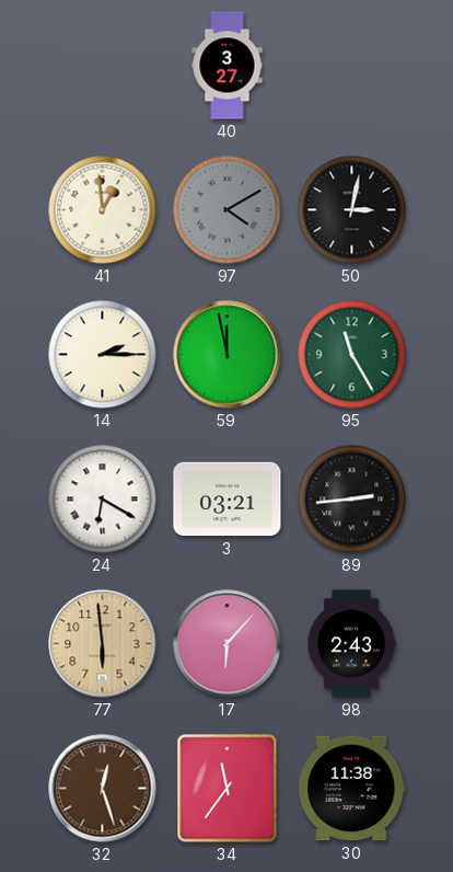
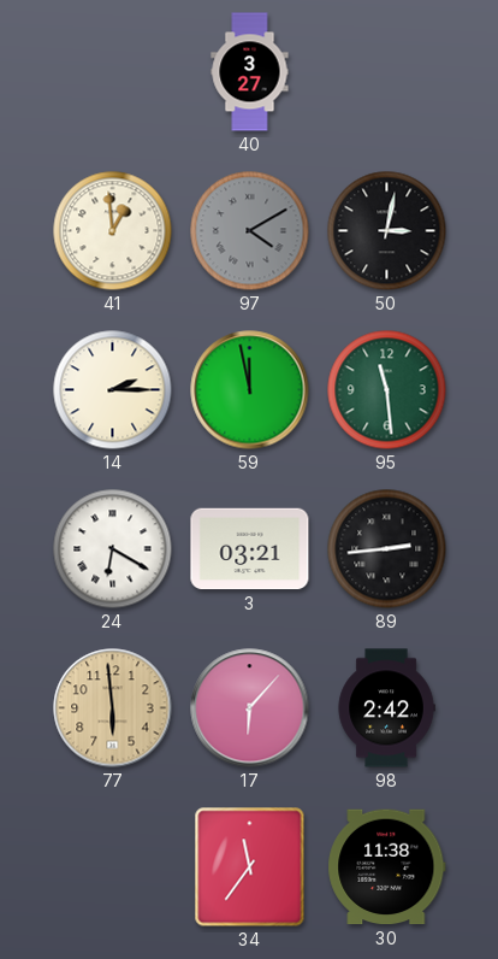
95: 11:25 -> 11:29
98: 2:43 -> 2:42
32: 12:27 -> none
